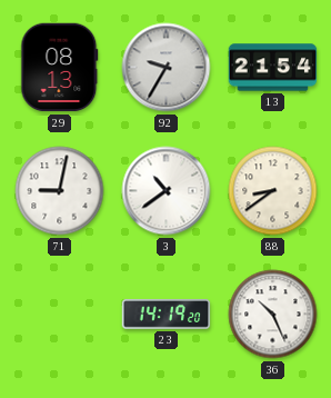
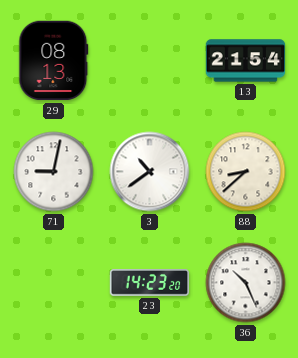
92: 9:35 -> none
88: 8:39 -> 8:38
23: 14:19 -> 14:23
